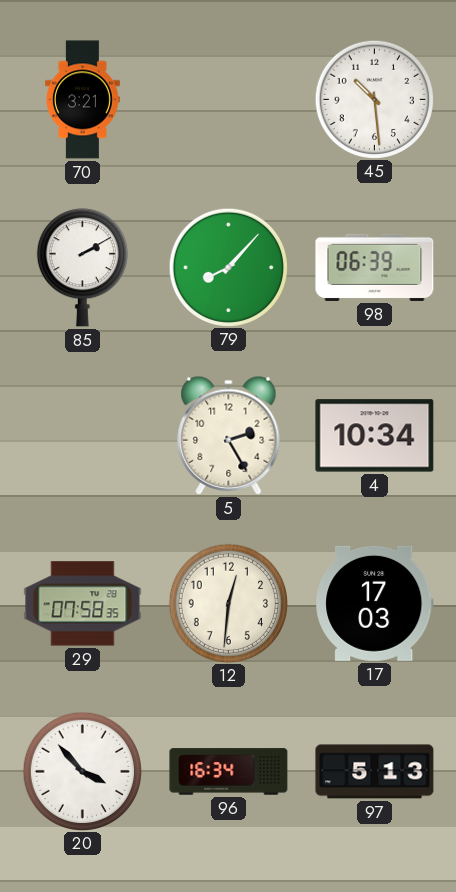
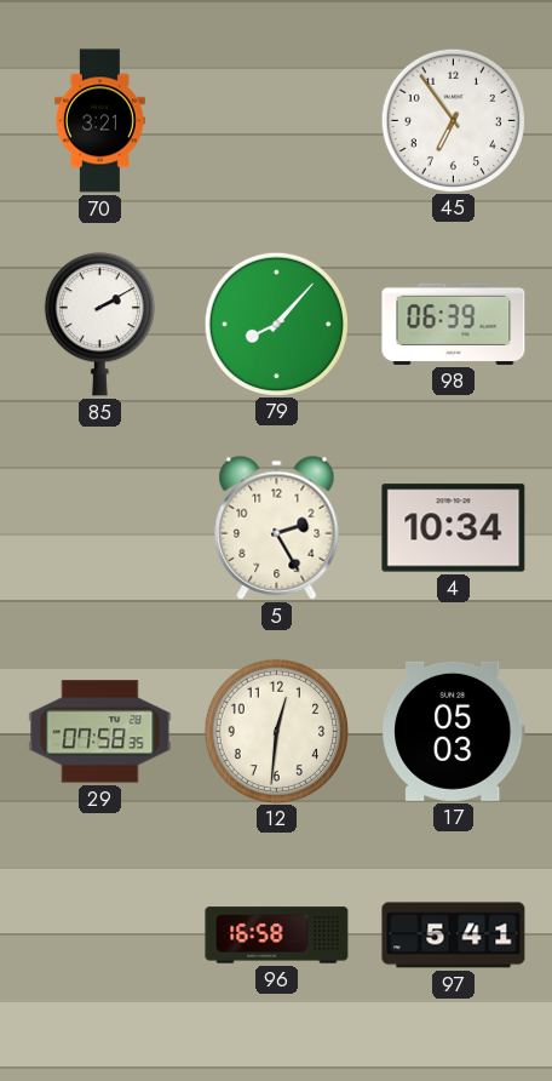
45: 10:29 -> 6:54
17: 17:03 -> 05:03
20: 3:53 -> none
96: 16:34 -> 16:58
97: 5:13 -> 5:41
